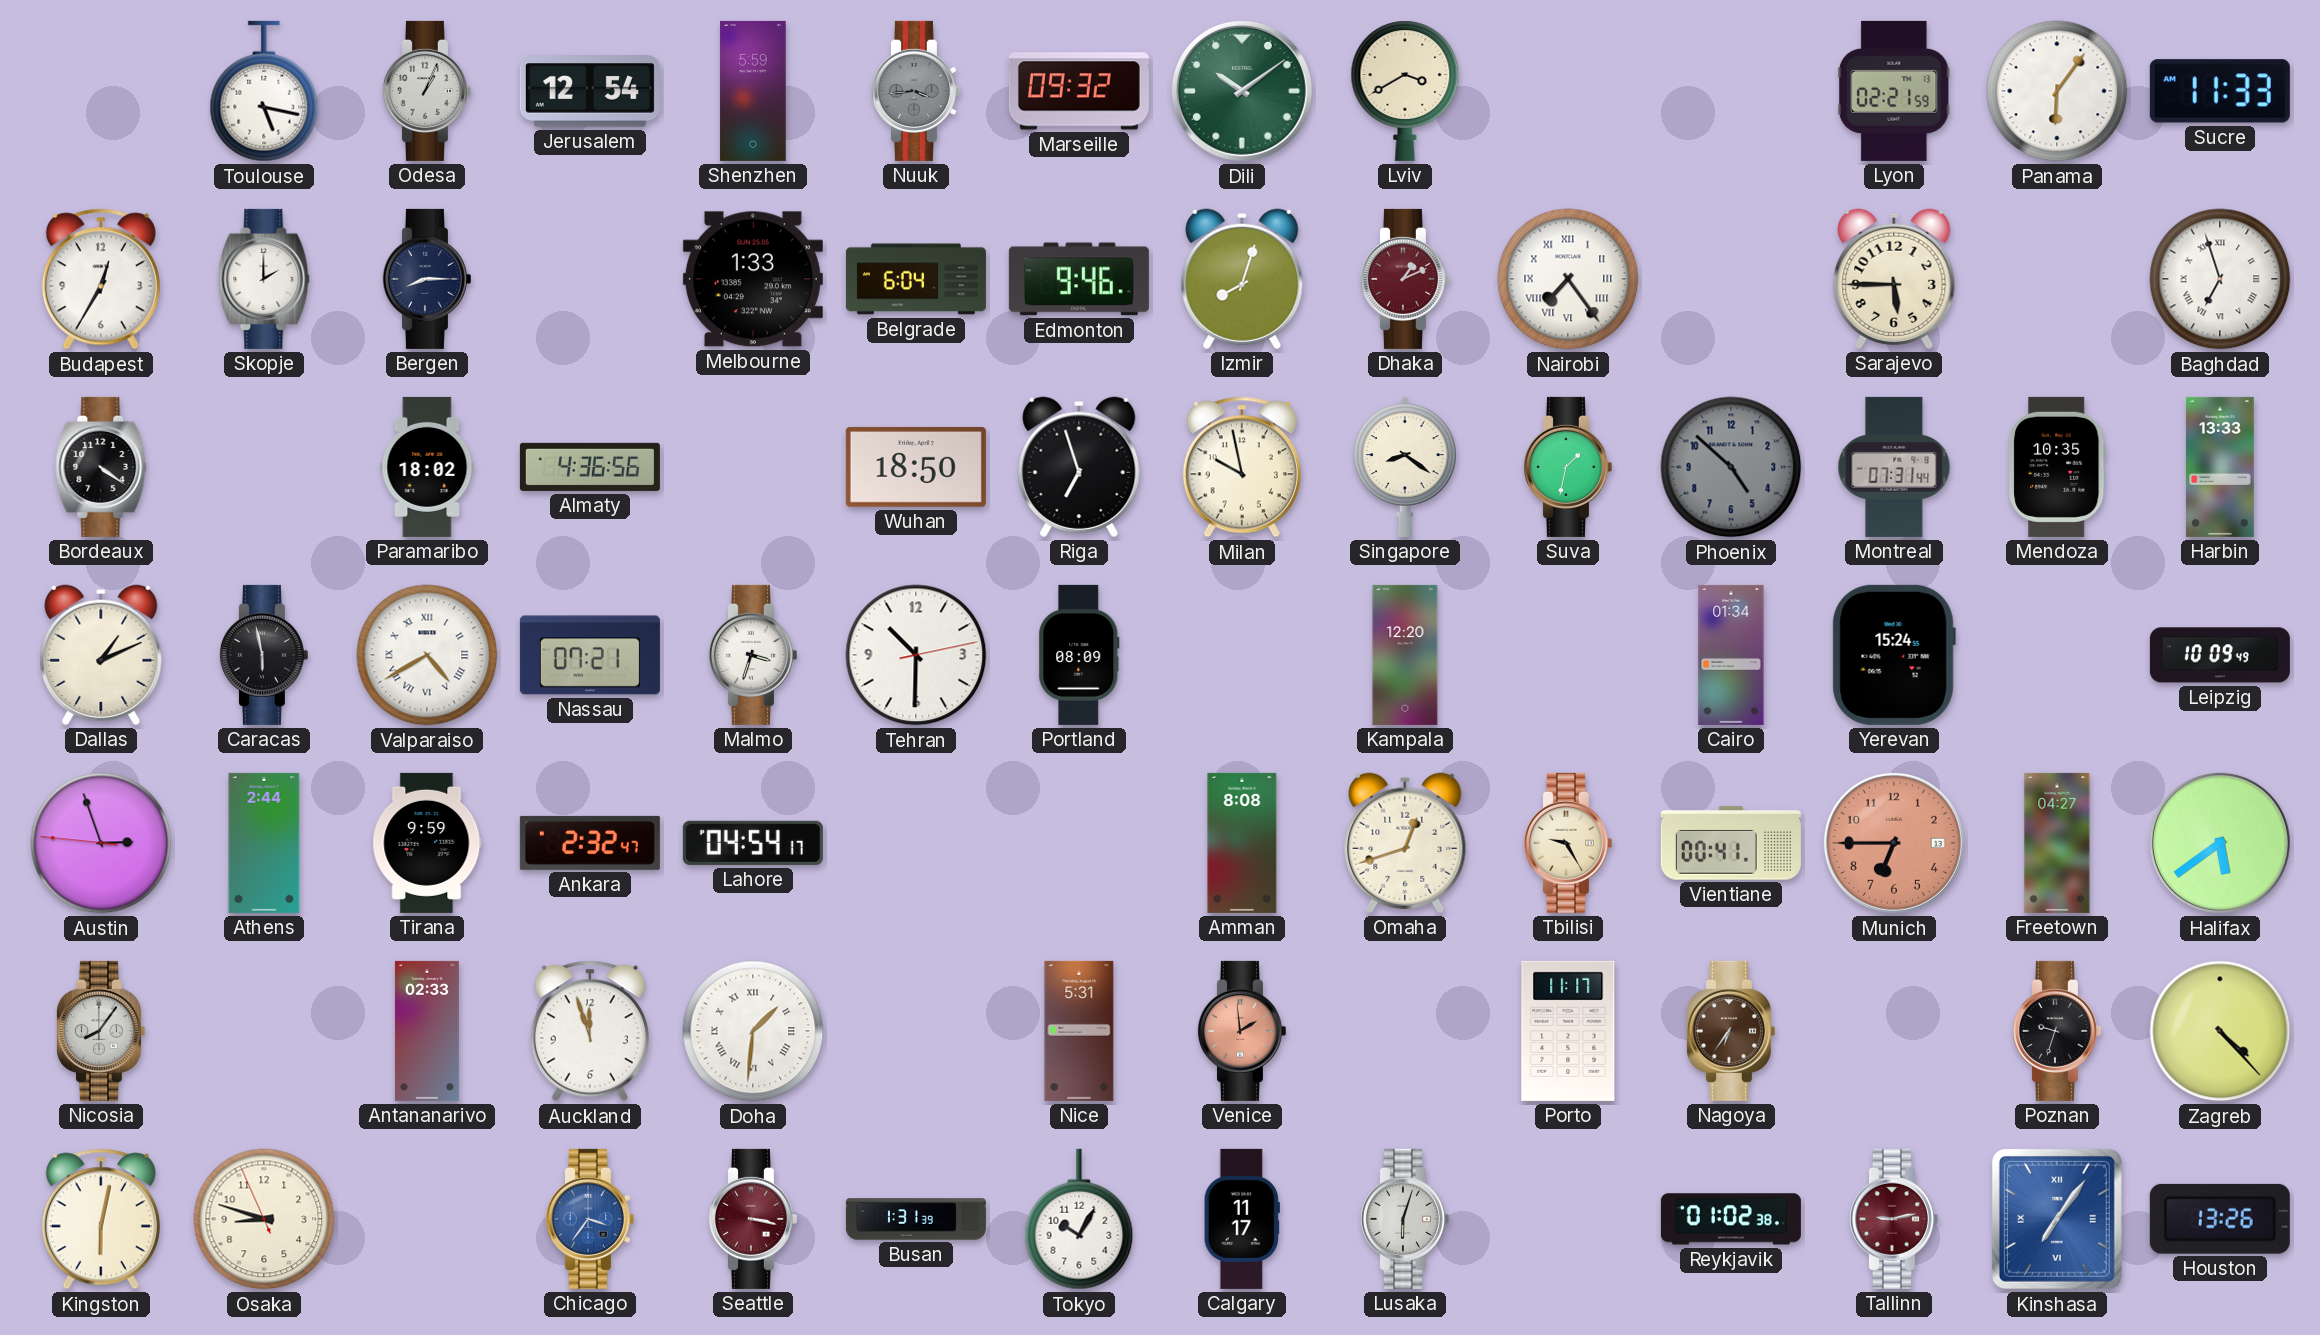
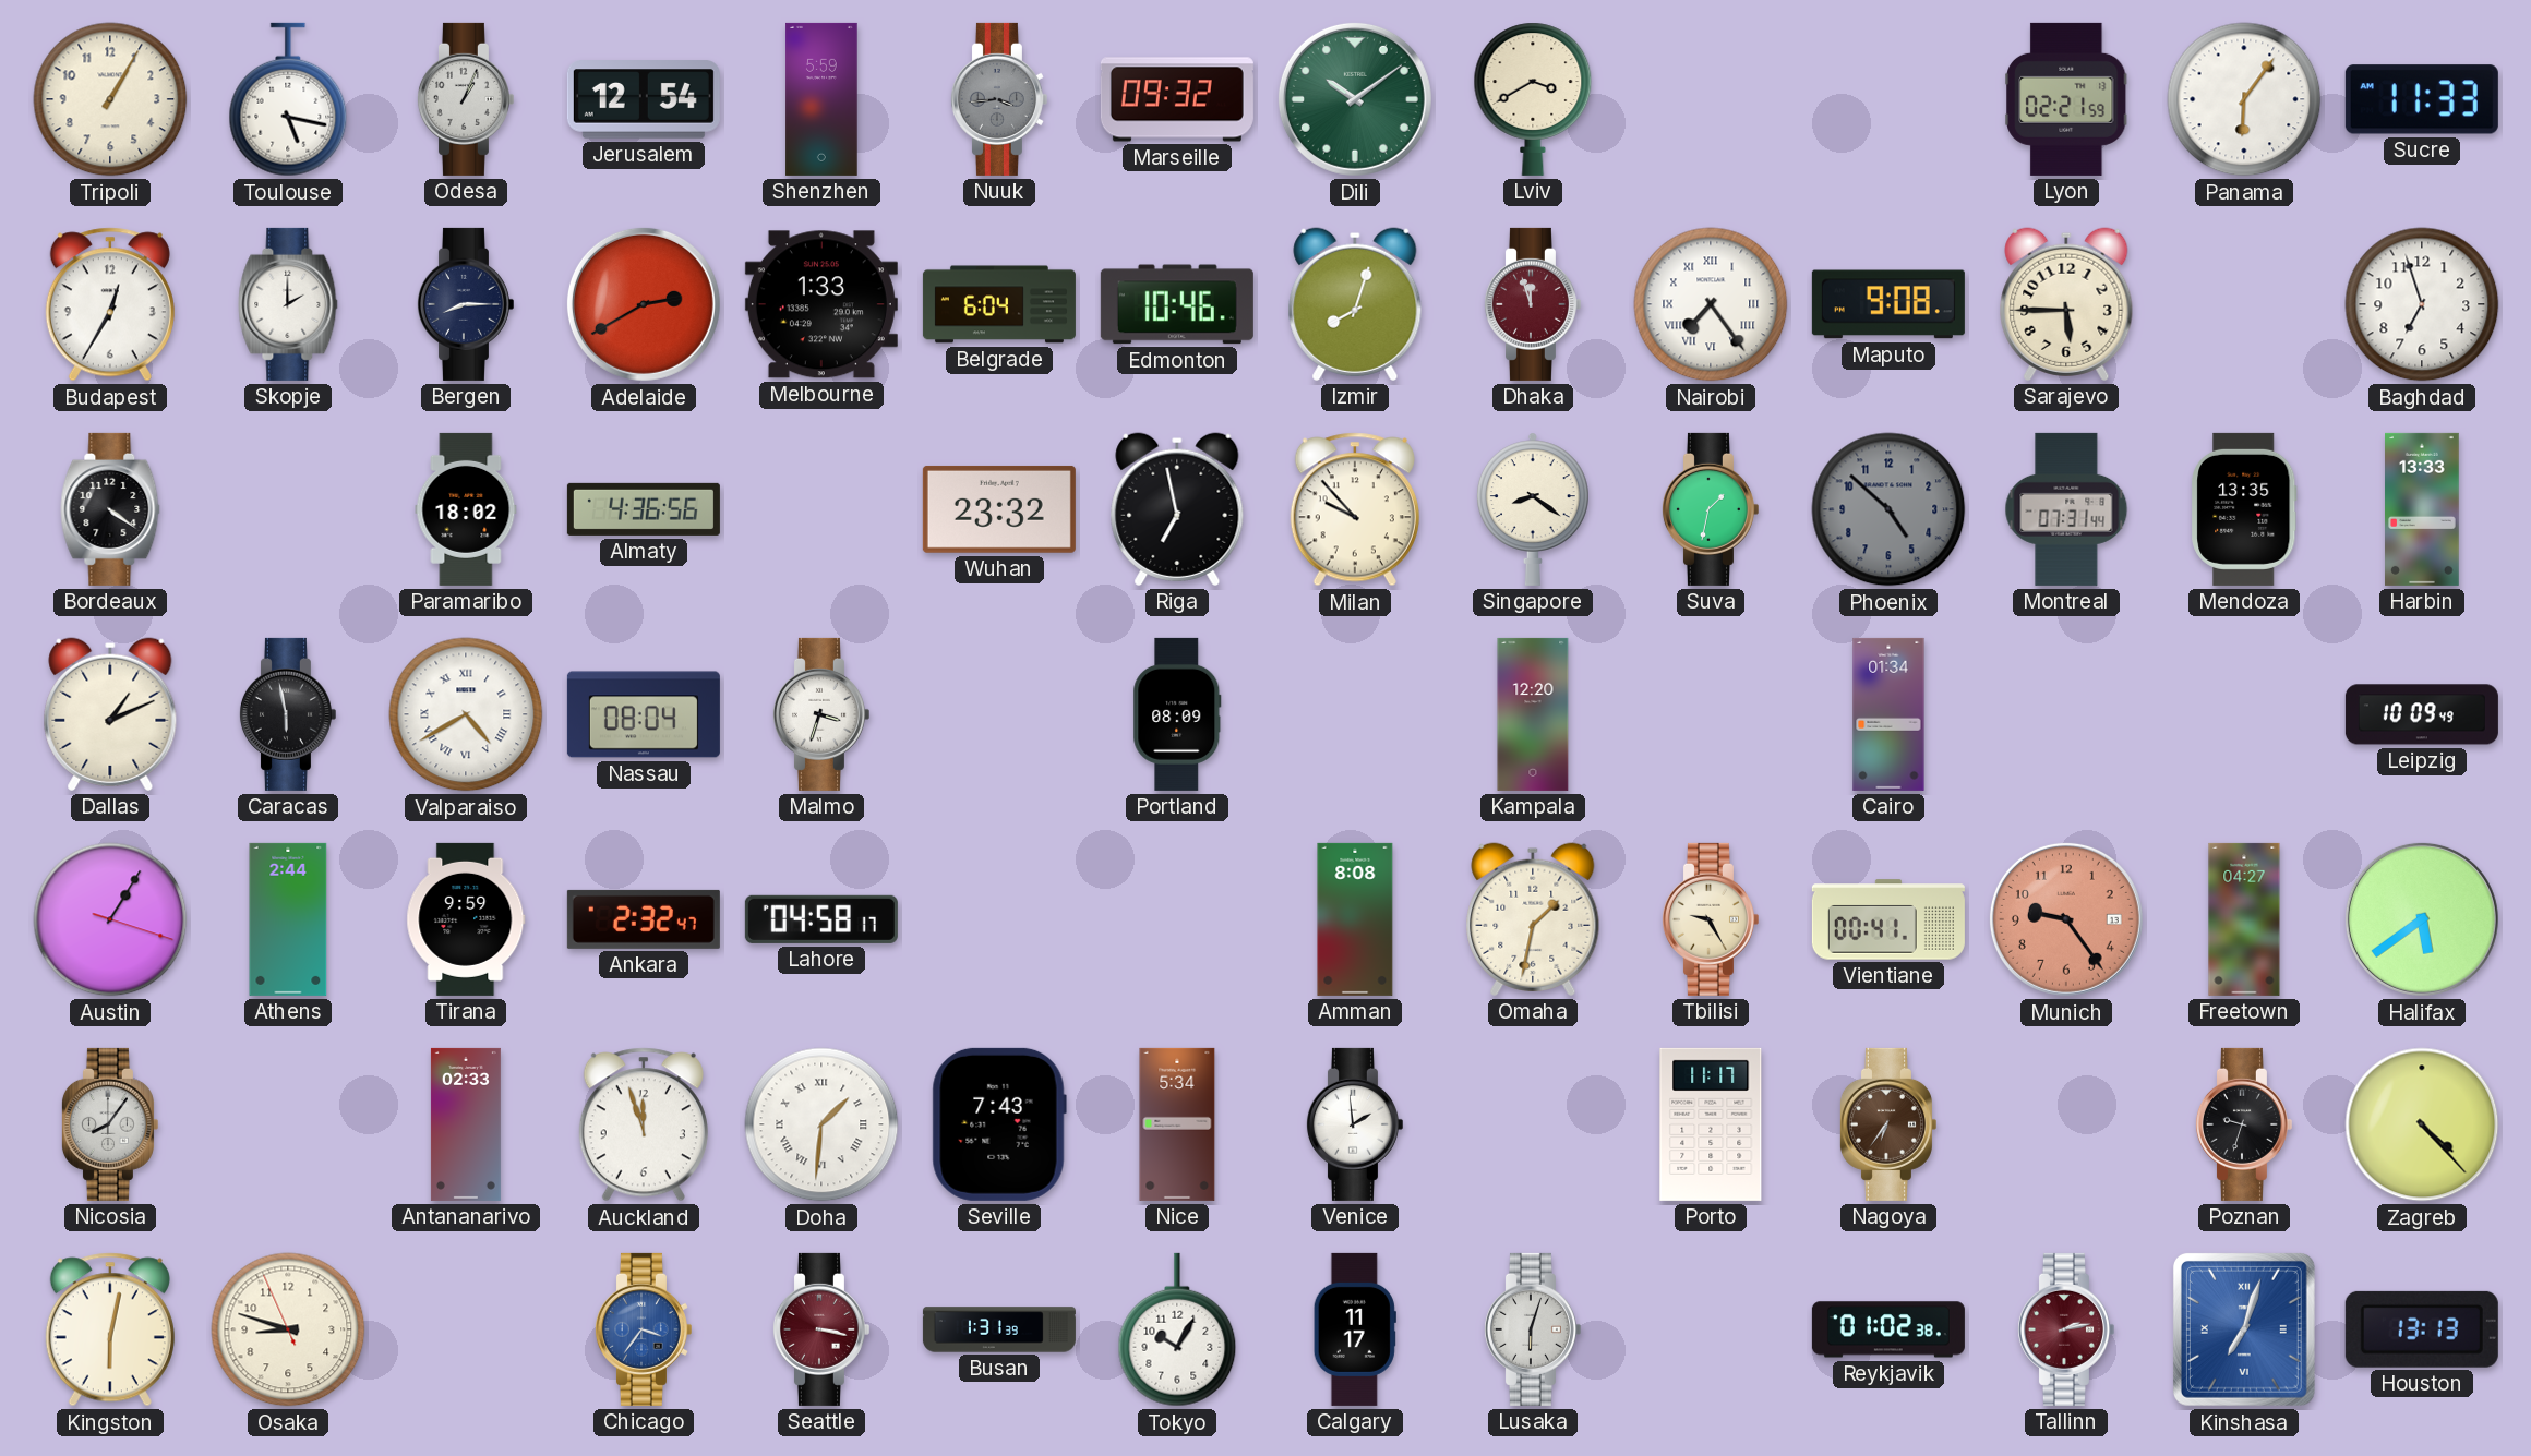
Tripoli: none -> 1:05
Adelaide: none -> 2:40
Edmonton: 9:46 -> 10:46
Dhaka: 1:11 -> 11:57
Maputo: none -> 9:08
Baghdad numerals: Roman -> Arabic
Wuhan: 18:50 -> 23:32
Riga: 6:57 -> 6:58
Milan: 9:58 -> 9:53
Mendoza: 10:35 -> 13:35
Nassau: 07:21 -> 08:04
Tehran: 10:30 -> none
Yerevan: 15:24 -> none
Austin: 2:56 -> 1:05
Lahore: 04:54 -> 04:58
Omaha: 12:42 -> 1:32
Munich: 6:45 -> 9:24
Seville: none -> 7:43
Nice: 5:31 -> 5:34
Venice dial: salmon -> white
Tallinn: 9:13 -> 2:13
Kinshasa: 7:06 -> 7:03
Houston: 13:26 -> 13:13
